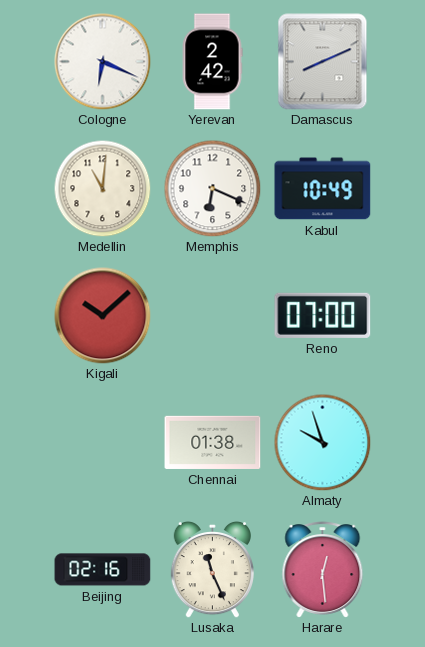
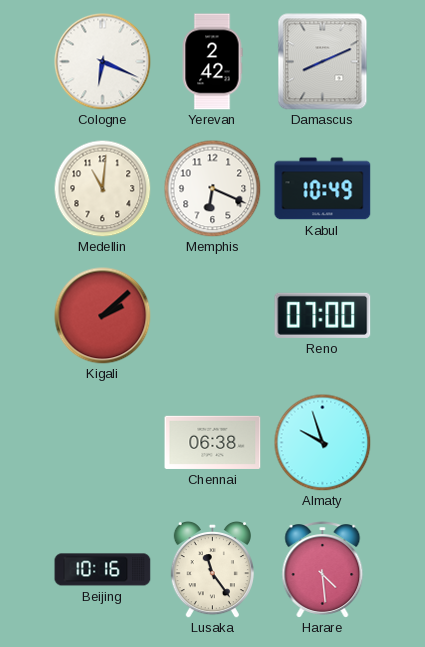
Kigali: 10:08 -> 2:08
Chennai: 01:38 -> 06:38
Beijing: 02:16 -> 10:16
Lusaka: 11:26 -> 11:24
Harare: 12:29 -> 4:29
